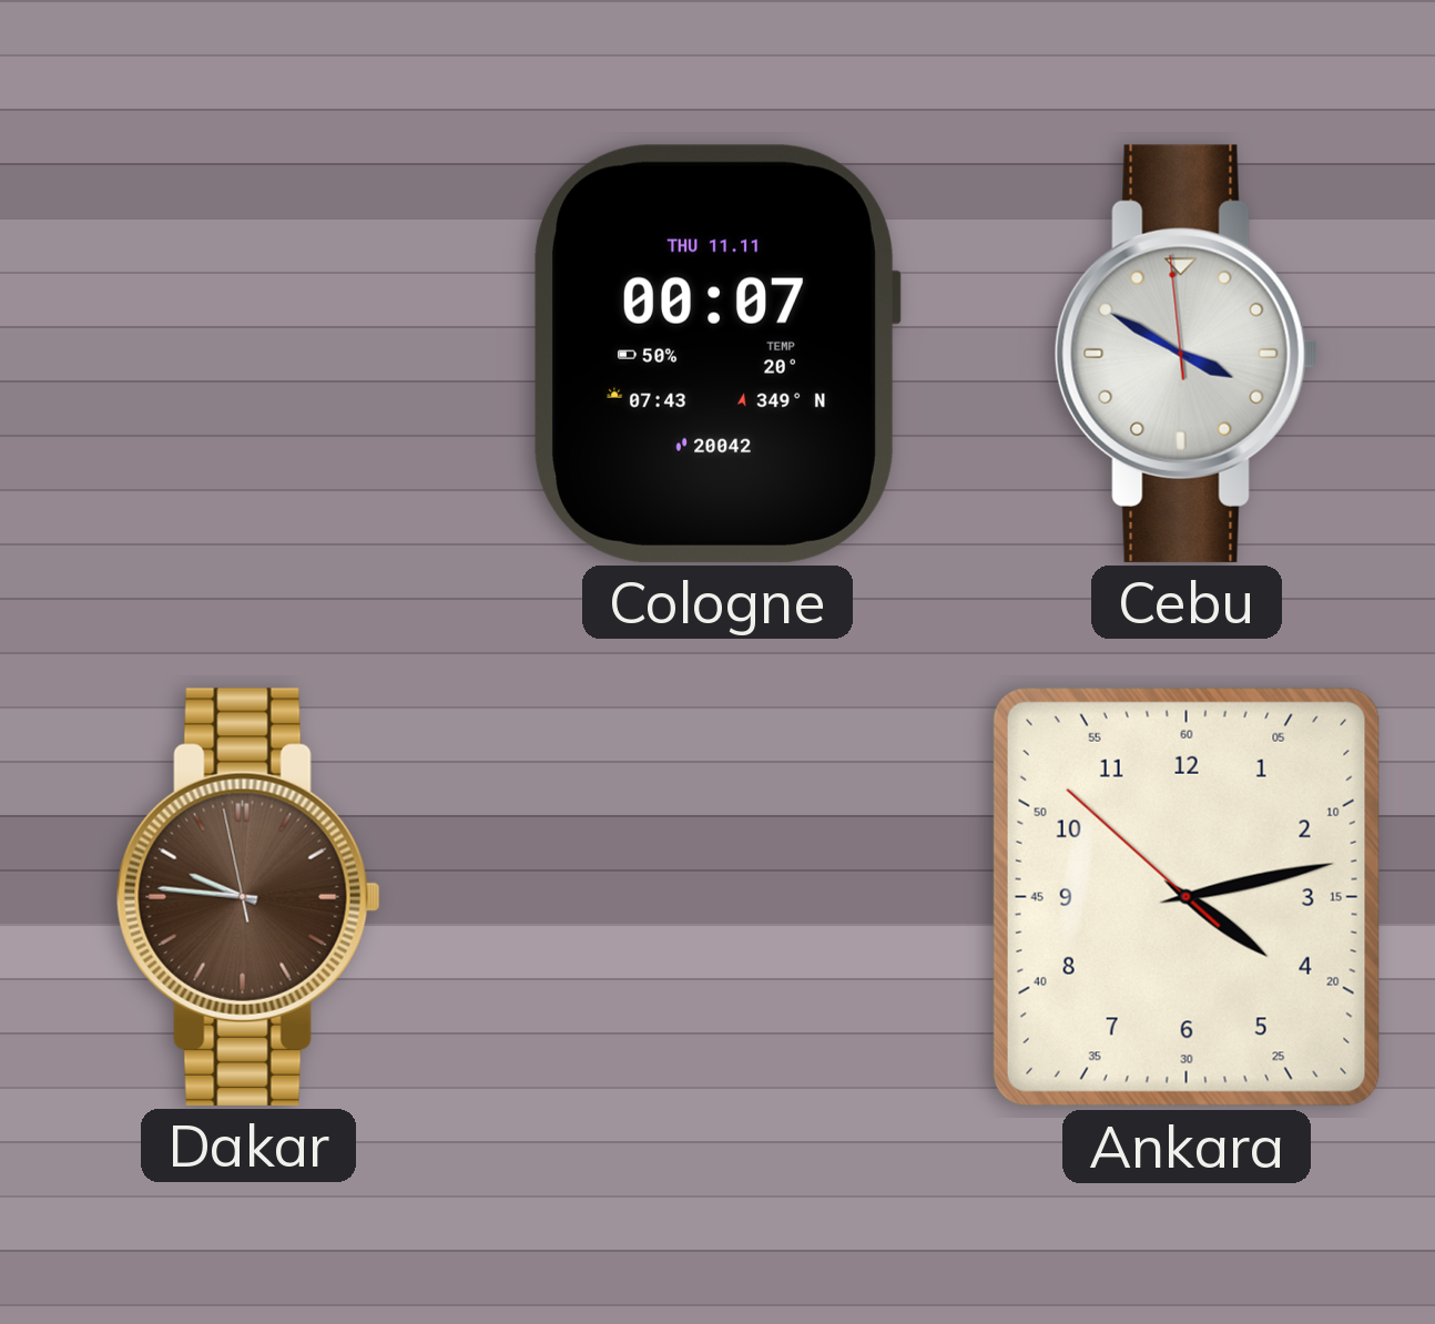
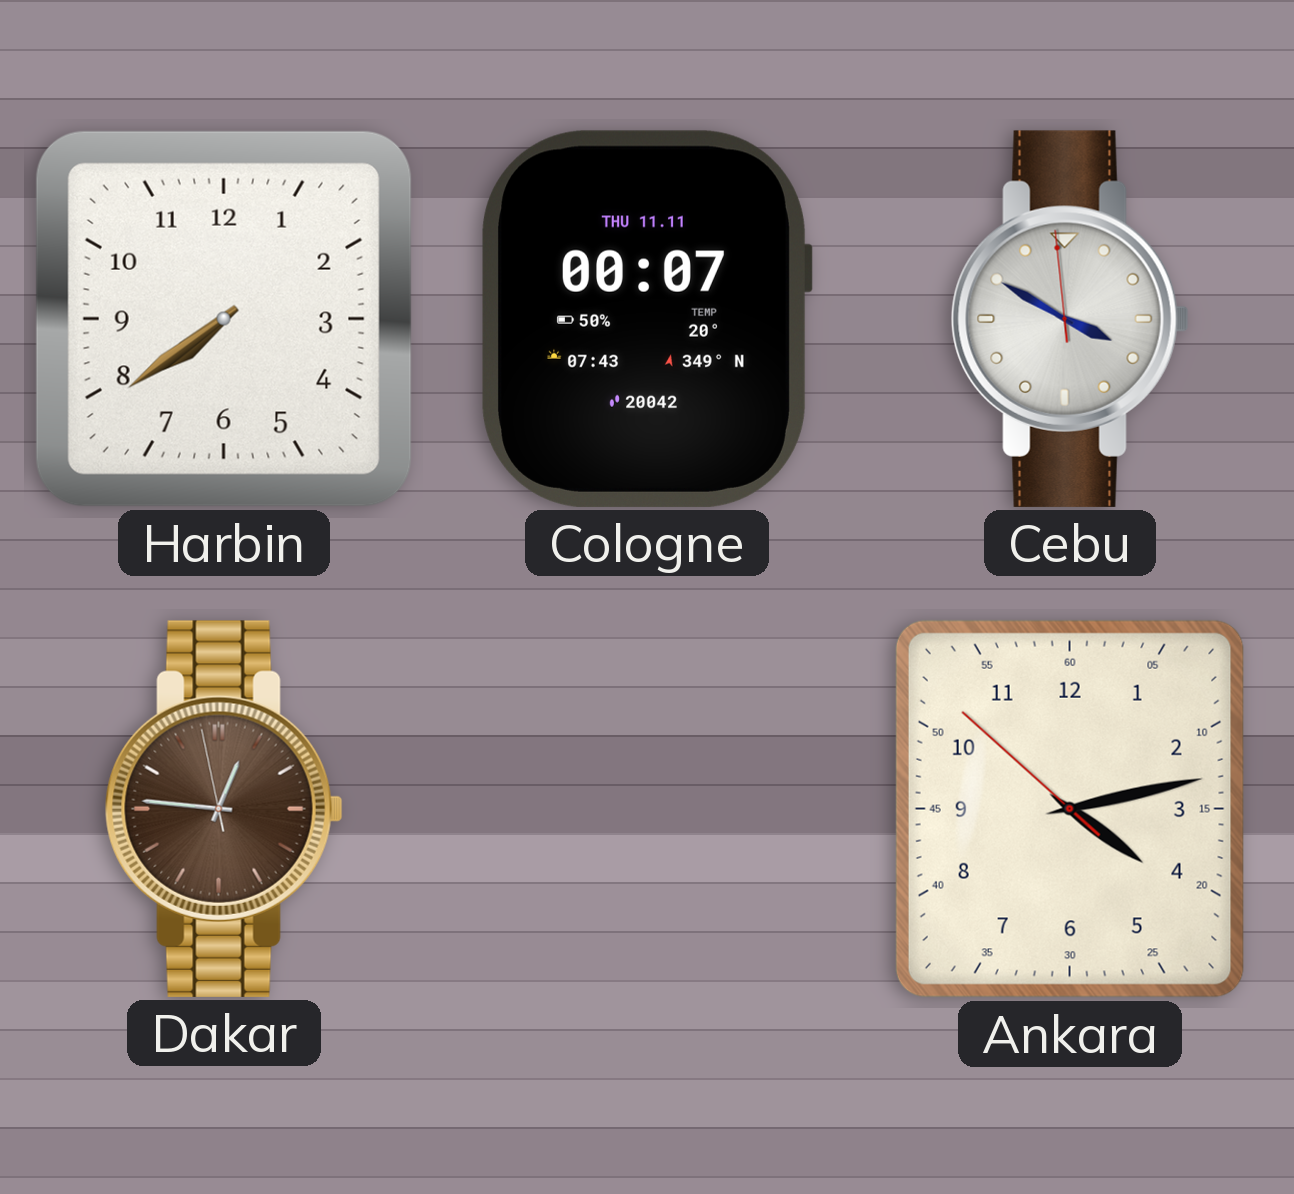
Harbin: none -> 7:39
Dakar: 9:45 -> 12:45
